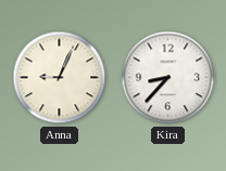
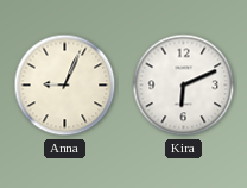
Kira: 8:37 -> 6:11
